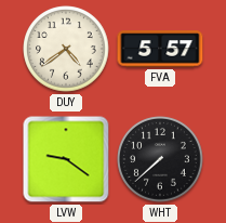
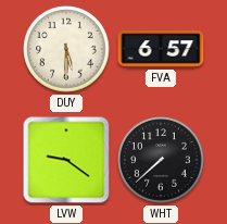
DUY: 4:39 -> 5:30
FVA: 5:57 -> 6:57
